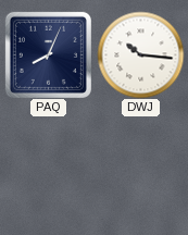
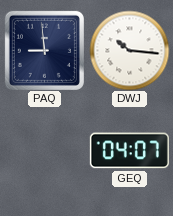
PAQ: 8:04 -> 8:59
GEQ: none -> 04:07
